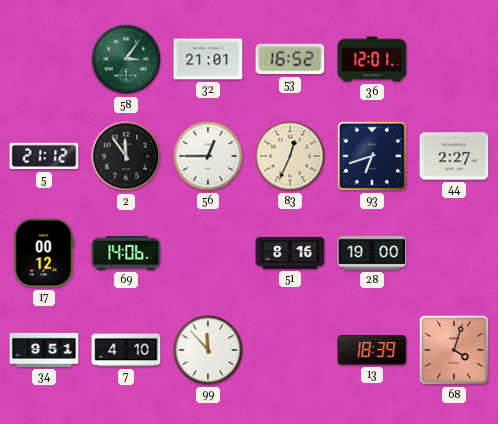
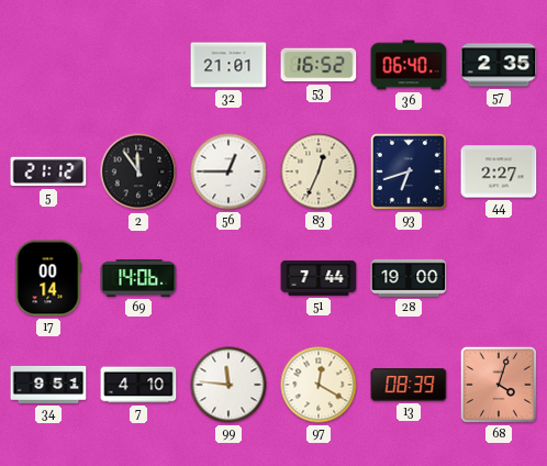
58: 3:06 -> none
36: 12:01 -> 06:40
57: none -> 2:35
17: 00:12 -> 00:14
51: 8:16 -> 7:44
99: 11:53 -> 11:46
97: none -> 12:20
13: 18:39 -> 08:39
